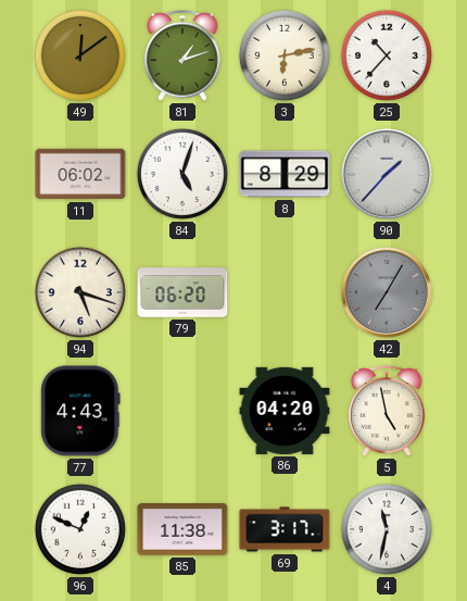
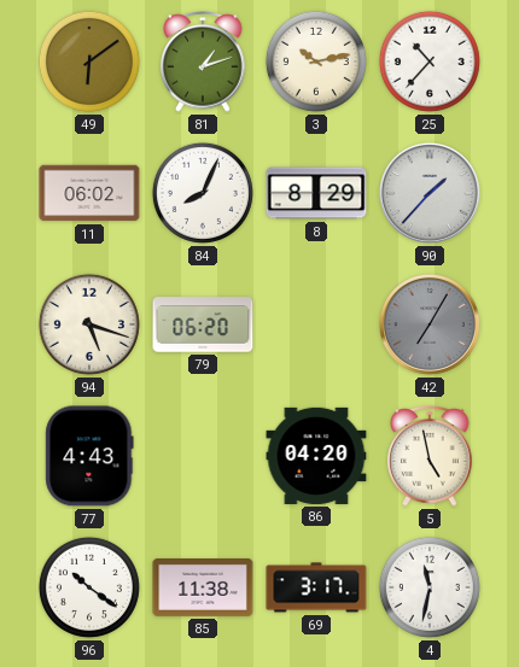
49: 12:09 -> 6:09
3: 6:13 -> 10:13
84: 5:03 -> 8:04
96: 12:49 -> 10:21
